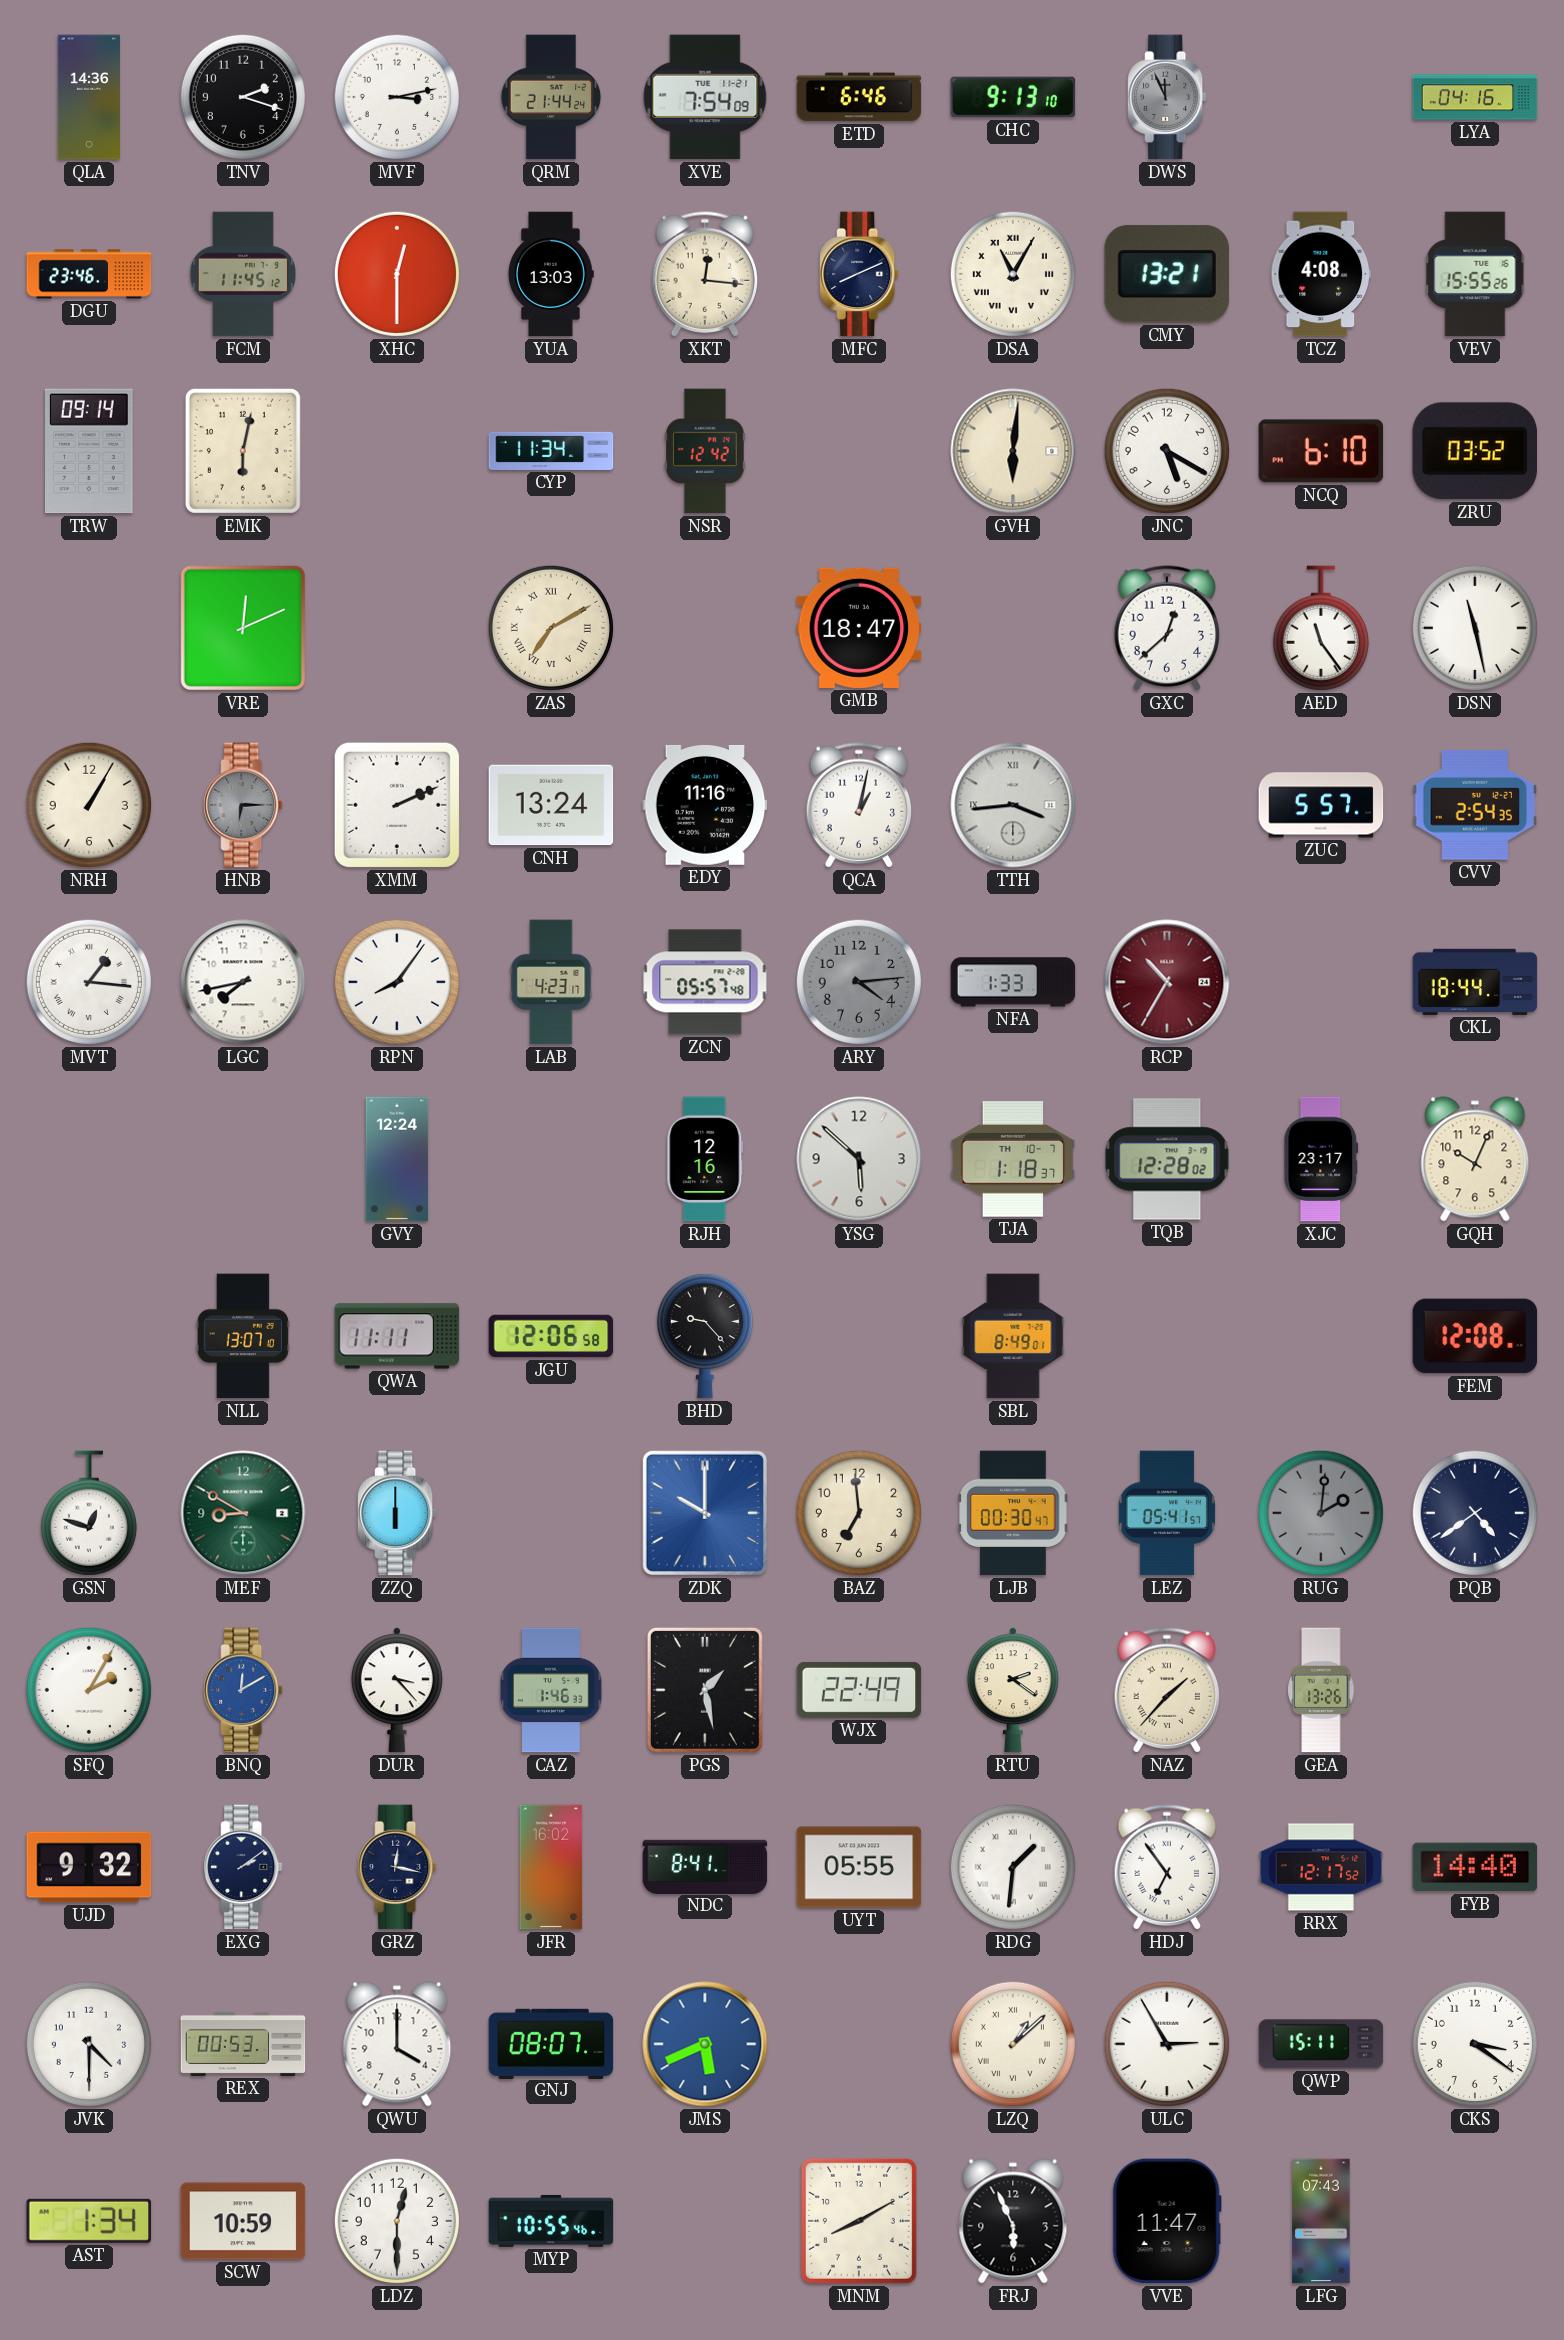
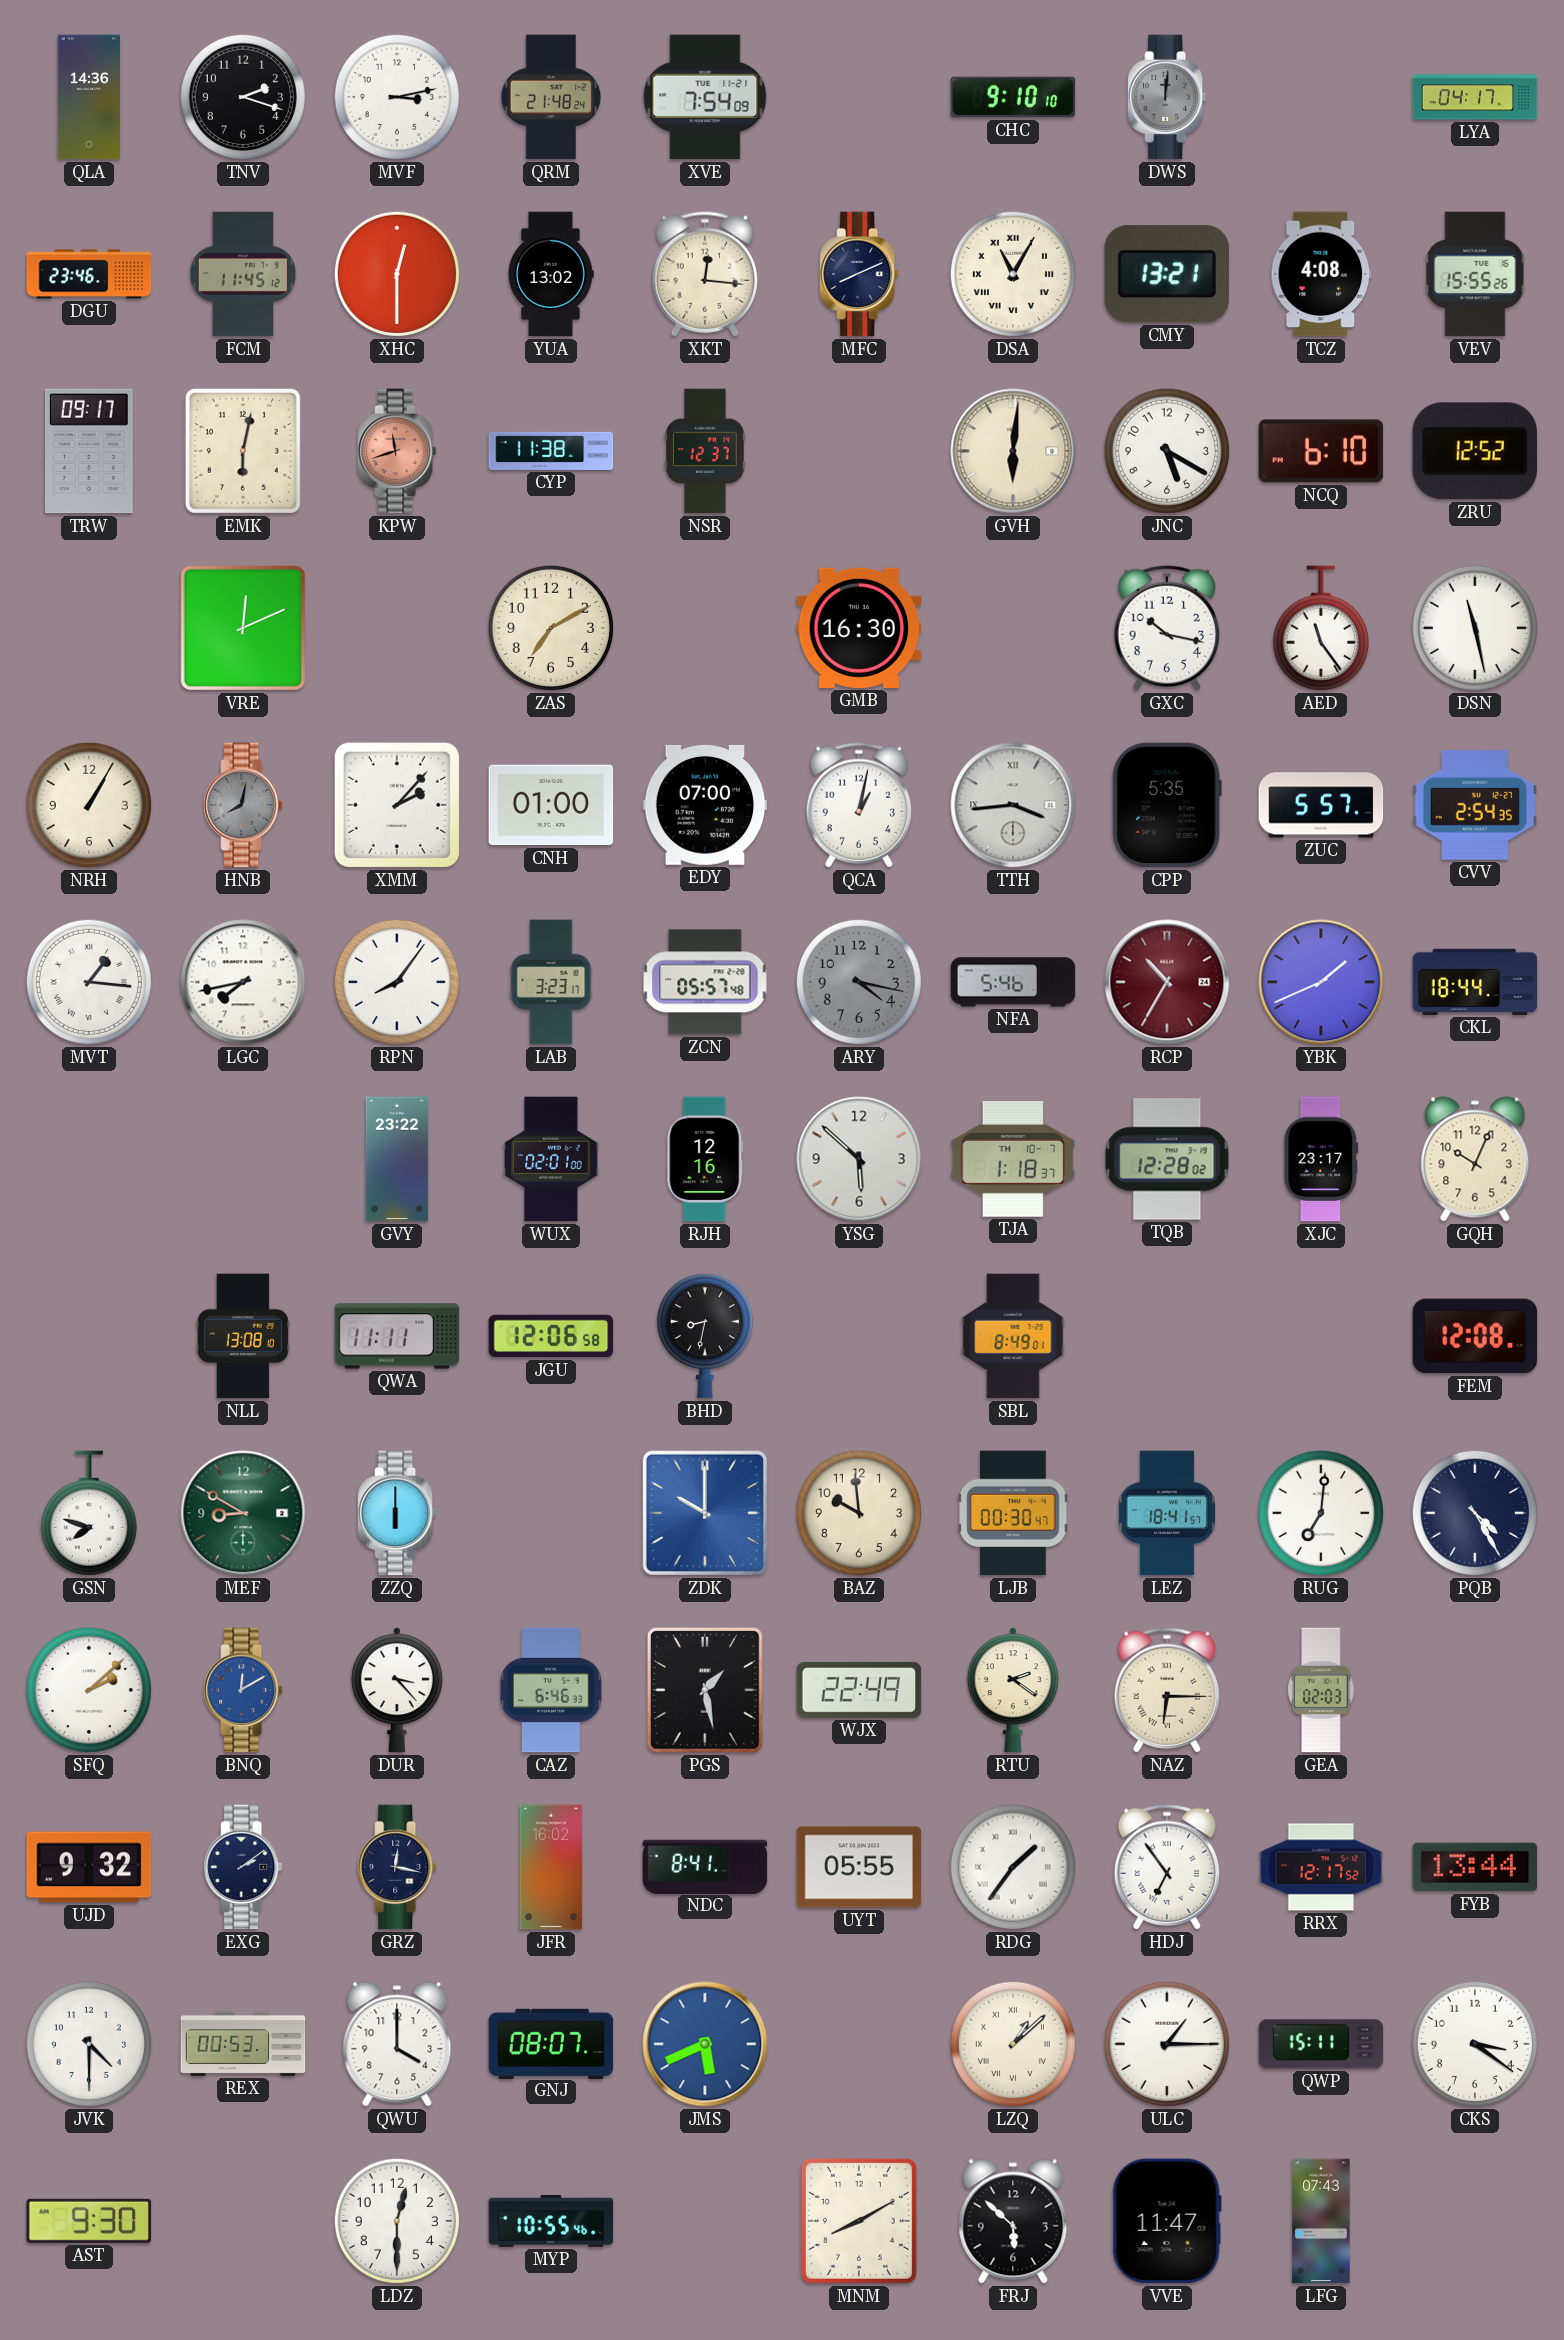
QRM: 21:44 -> 21:48
ETD: 6:46 -> none
CHC: 9:13 -> 9:10
DWS: 11:56 -> 12:01
LYA: 04:16 -> 04:17
YUA: 13:03 -> 13:02
TRW: 09:14 -> 09:17
KPW: none -> 11:42
CYP: 11:34 -> 11:38
NSR: 12:42 -> 12:37
ZRU: 03:52 -> 12:52
ZAS numerals: Roman -> Arabic
GMB: 18:47 -> 16:30
GXC: 12:38 -> 10:17
HNB: 6:15 -> 8:02
XMM: 2:11 -> 2:07
CNH: 13:24 -> 01:00
EDY: 11:16 -> 07:00
CPP: none -> 5:35
LAB: 4:23 -> 3:23
ARY: 4:14 -> 4:17
NFA: 1:33 -> 5:46
YBK: none -> 1:41
GVY: 12:24 -> 23:22
WUX: none -> 02:01
NLL: 13:07 -> 13:08
BHD: 9:23 -> 8:32
GSN: 12:48 -> 7:48
BAZ: 6:59 -> 9:59
LEZ: 05:41 -> 18:41
RUG: 2:01 -> 7:01
RUG dial: grey -> white
PQB: 4:39 -> 4:25
SFQ: 2:05 -> 2:08
CAZ: 1:46 -> 6:46
NAZ: 1:37 -> 6:15
GEA: 13:26 -> 02:03
RDG: 1:31 -> 1:36
FYB: 14:40 -> 13:44
ULC: 2:55 -> 1:15
AST: 1:34 -> 9:30
SCW: 10:59 -> none
FRJ: 5:56 -> 5:52
